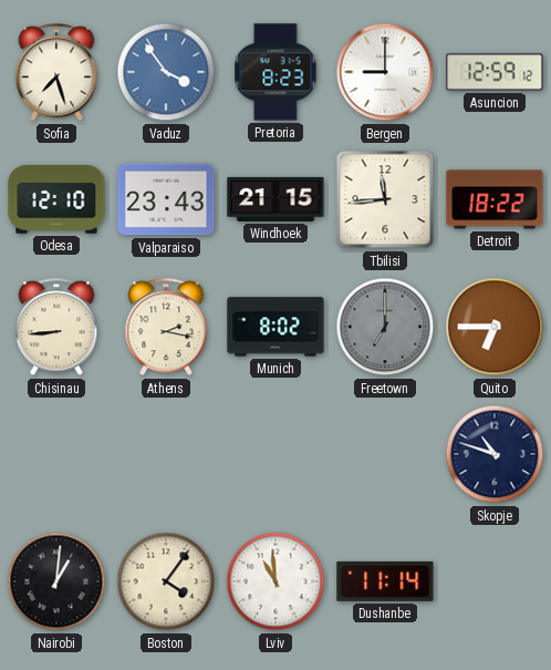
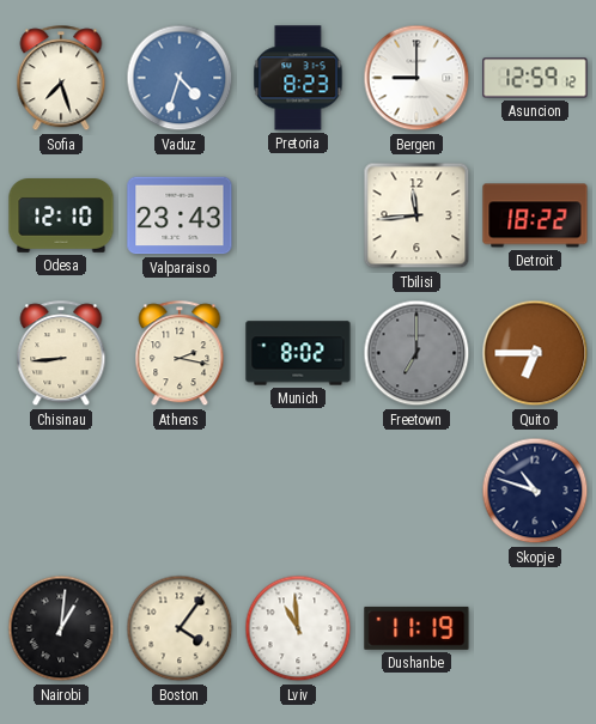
Vaduz: 3:54 -> 4:33
Windhoek: 21:15 -> none
Dushanbe: 11:14 -> 11:19
